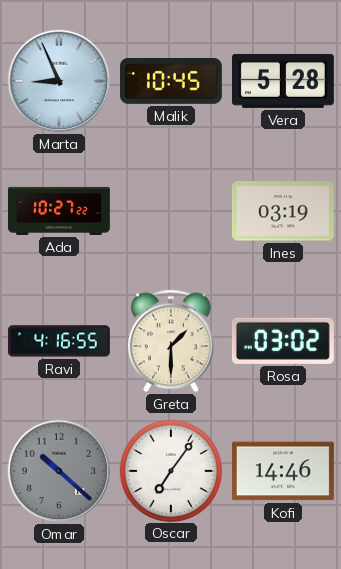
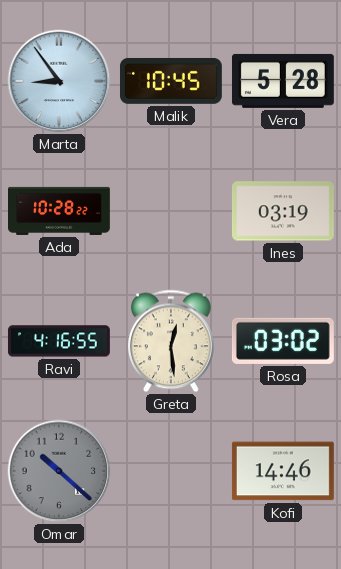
Marta: 8:56 -> 8:54
Ada: 10:27 -> 10:28
Greta: 1:30 -> 12:29
Oscar: 7:06 -> none
